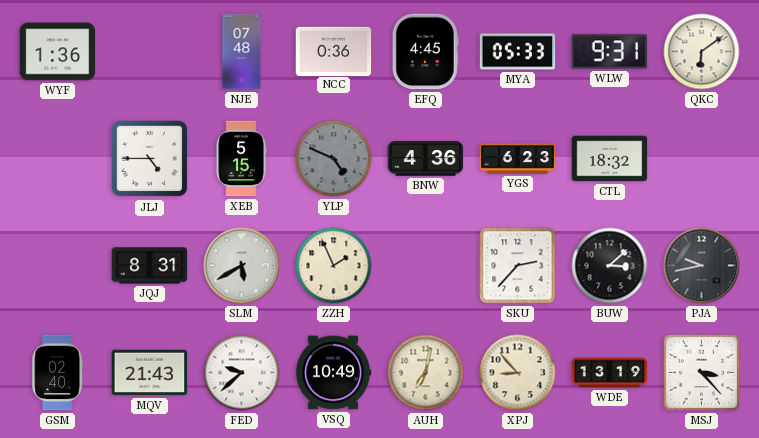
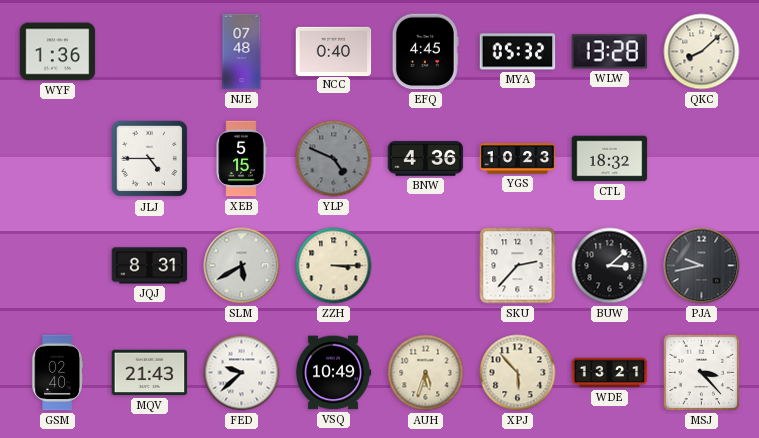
NCC: 0:36 -> 0:40
MYA: 05:33 -> 05:32
WLW: 9:31 -> 13:28
QKC: 6:09 -> 8:08
YGS: 6:23 -> 10:23
ZZH: 1:56 -> 3:15
AUH: 7:02 -> 5:33
XPJ: 8:53 -> 5:53
WDE: 13:19 -> 13:21
